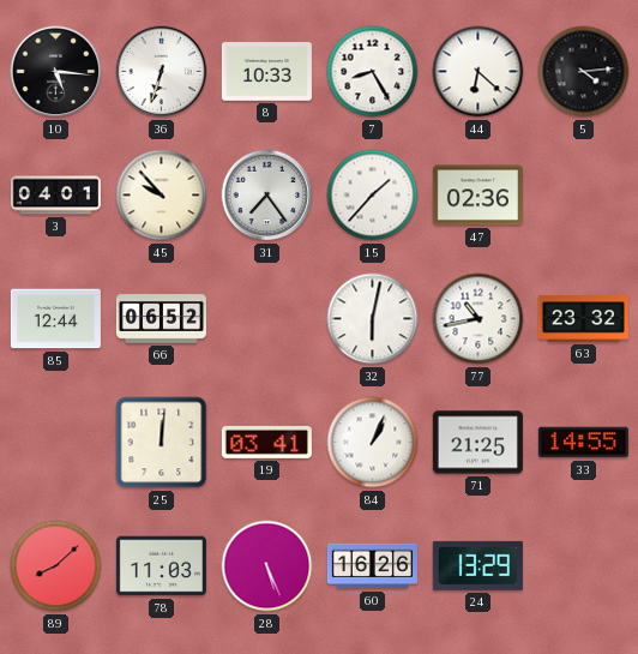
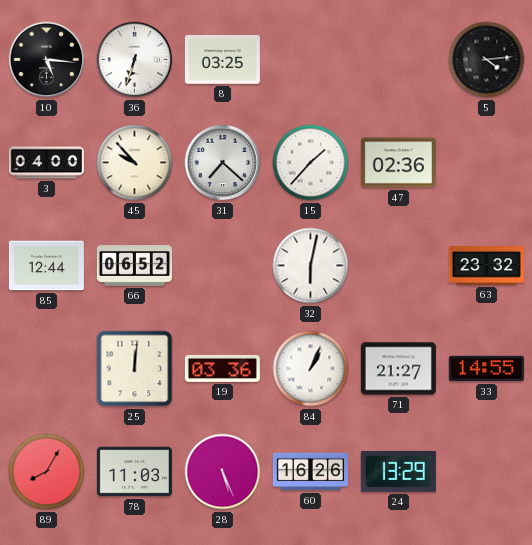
8: 10:33 -> 03:25
7: 8:25 -> none
44: 6:22 -> none
3: 04:01 -> 04:00
31: 7:24 -> 7:22
77: 10:43 -> none
19: 03:41 -> 03:36
71: 21:25 -> 21:27
89: 8:08 -> 8:05
